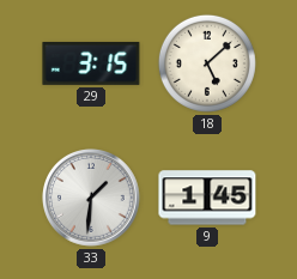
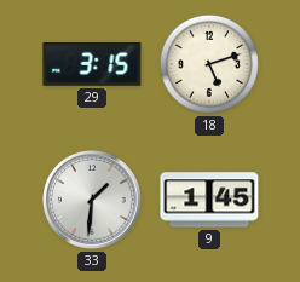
18: 5:08 -> 5:12
